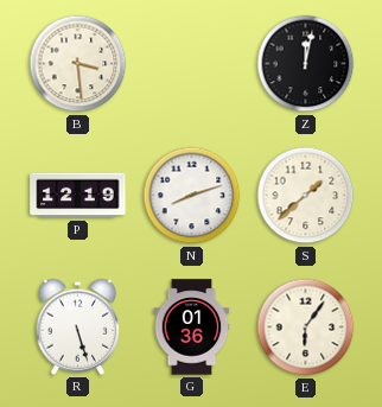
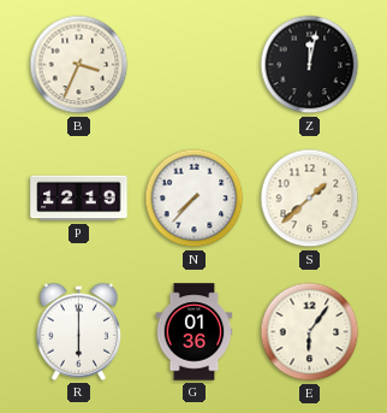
B: 3:29 -> 3:34
N: 8:12 -> 7:37
R: 5:27 -> 6:00
